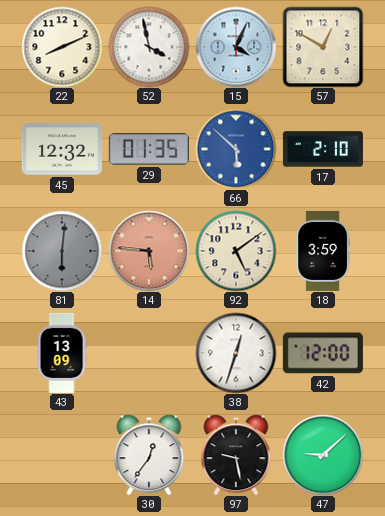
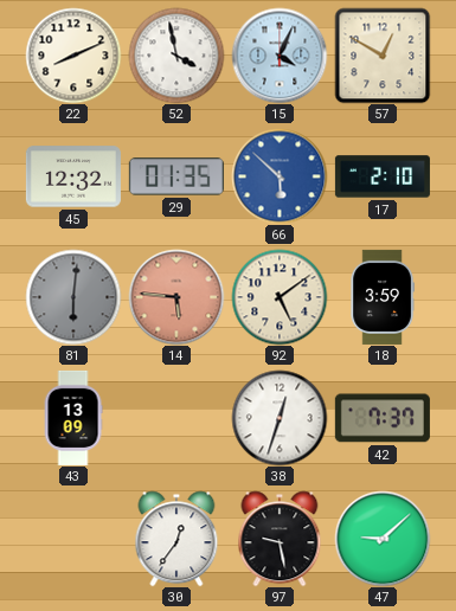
42: 12:00 -> 7:37
